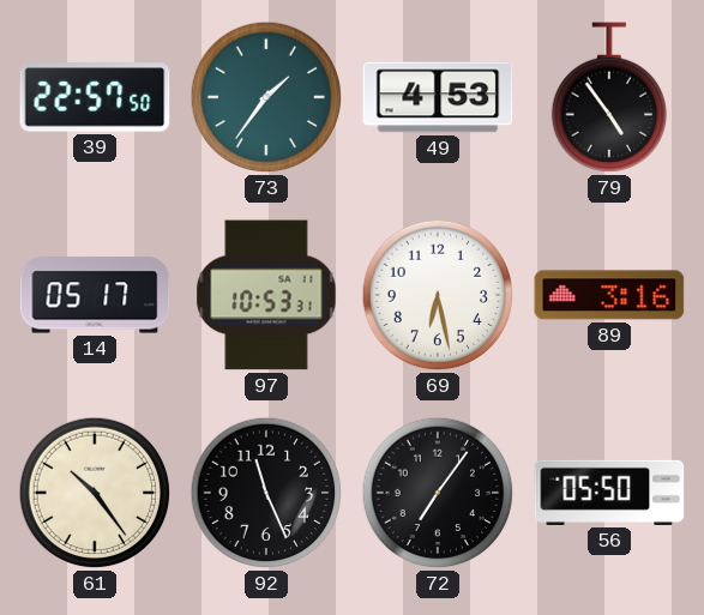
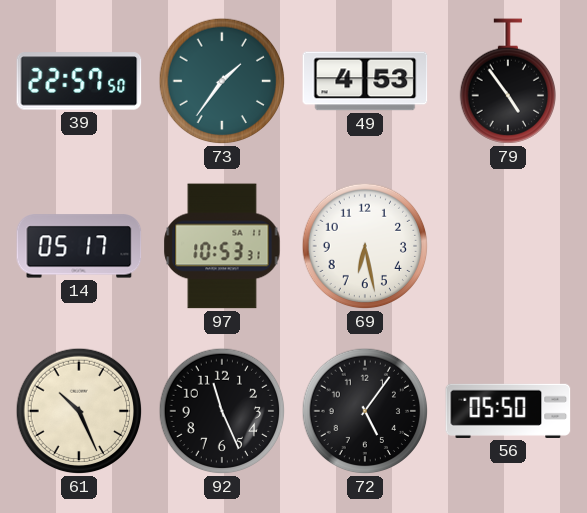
89: 3:16 -> none
61: 10:24 -> 10:26
72: 7:06 -> 5:06
